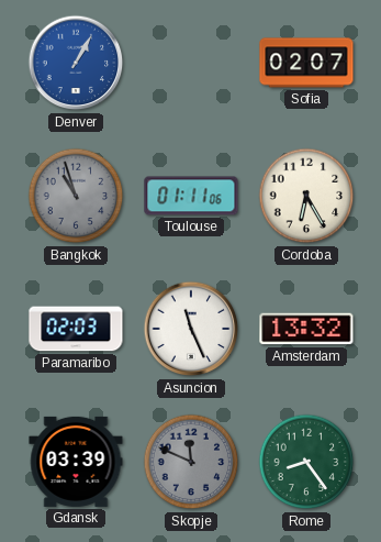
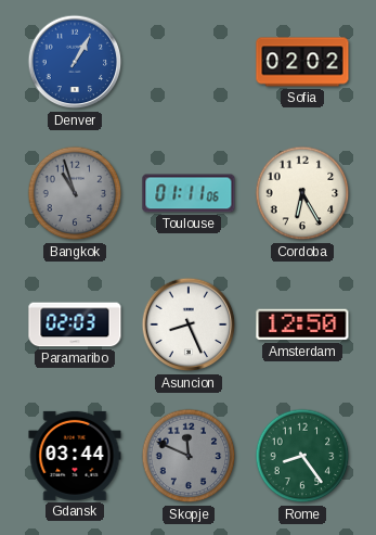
Sofia: 02:07 -> 02:02
Asuncion: 11:26 -> 8:26
Amsterdam: 13:32 -> 12:50
Gdansk: 03:39 -> 03:44
